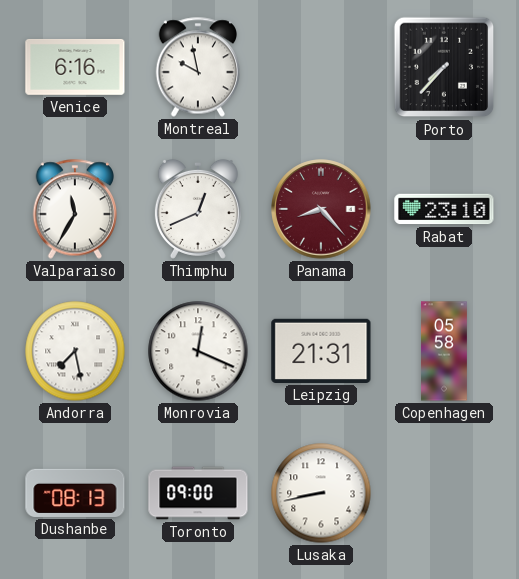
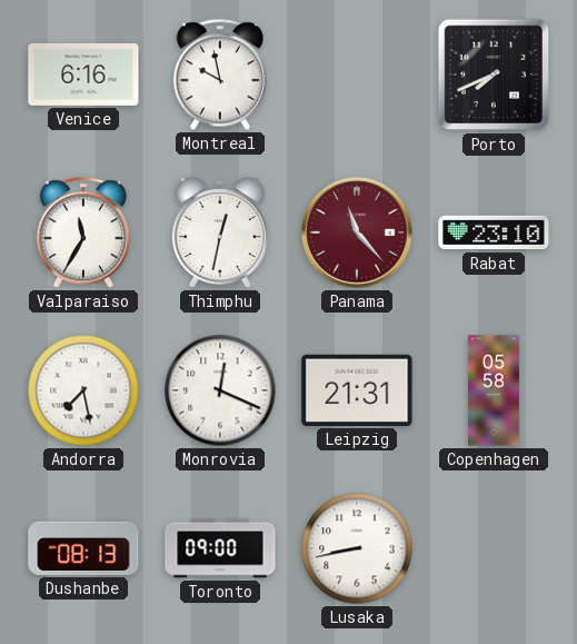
Porto: 7:37 -> 7:41
Thimphu: 12:41 -> 12:32
Panama: 8:23 -> 11:23
